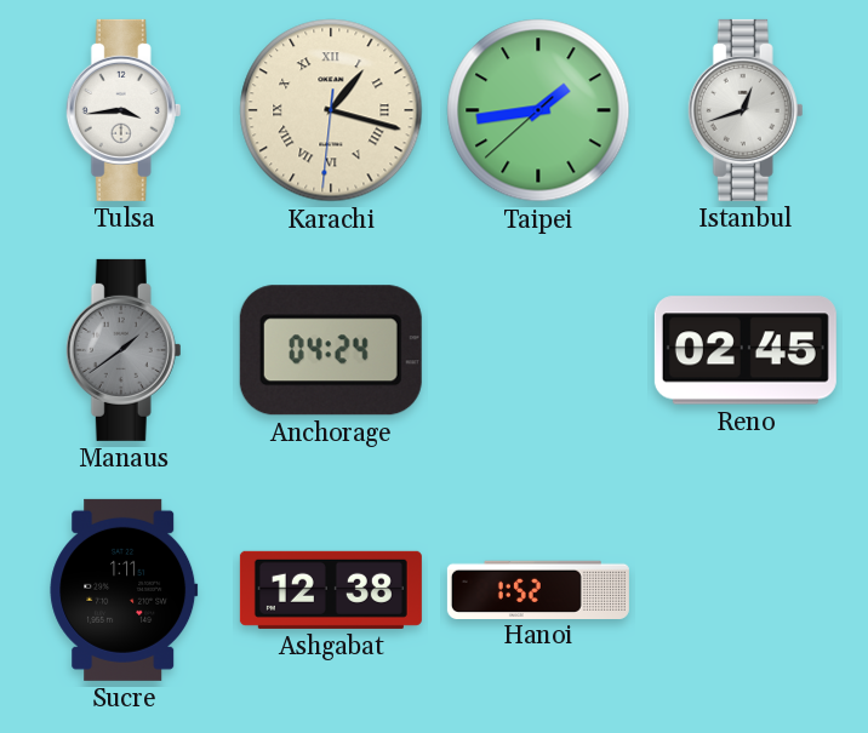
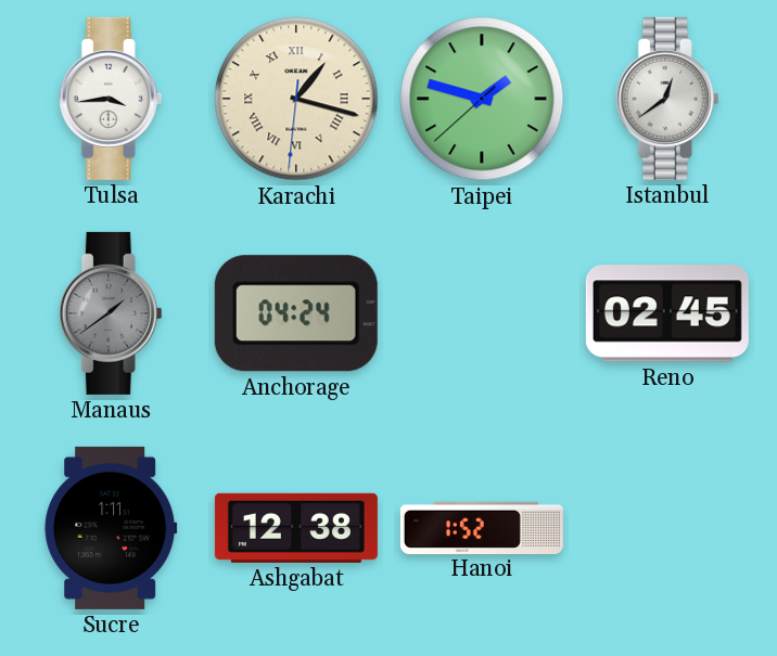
Taipei: 1:43 -> 1:47
Istanbul: 12:42 -> 12:39
